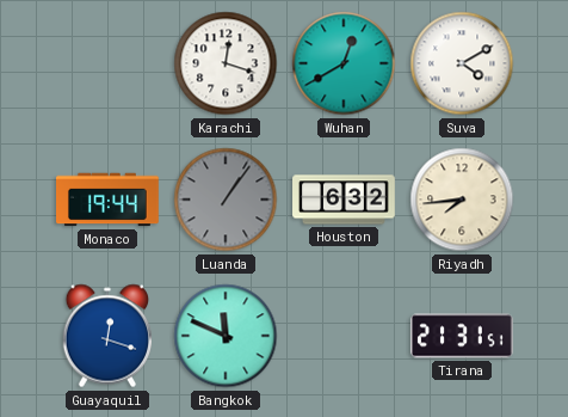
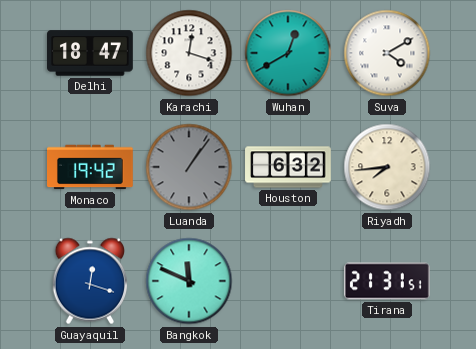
Delhi: none -> 18:47
Monaco: 19:44 -> 19:42
